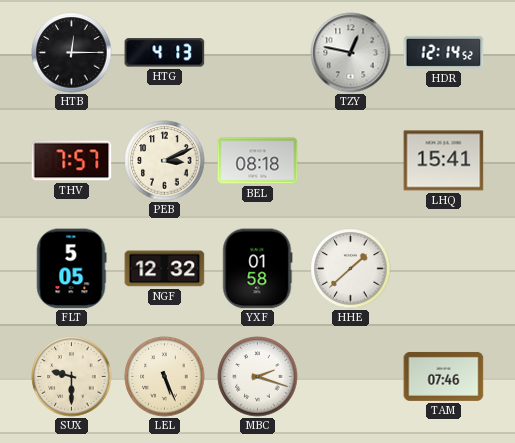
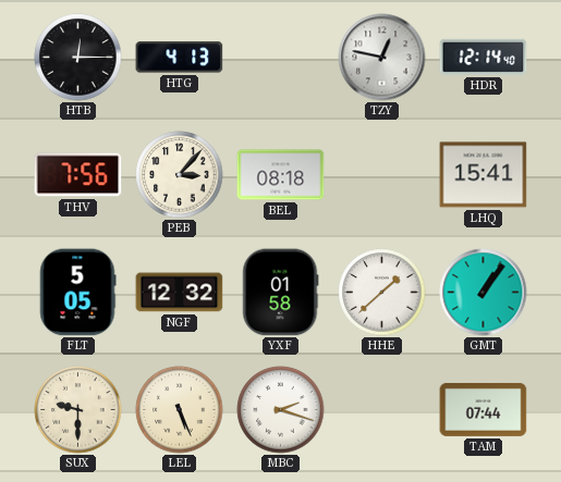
HDR: 12:14:52 -> 12:14:40
THV: 7:57 -> 7:56
PEB: 3:11 -> 3:07
GMT: none -> 1:06
TAM: 07:46 -> 07:44
